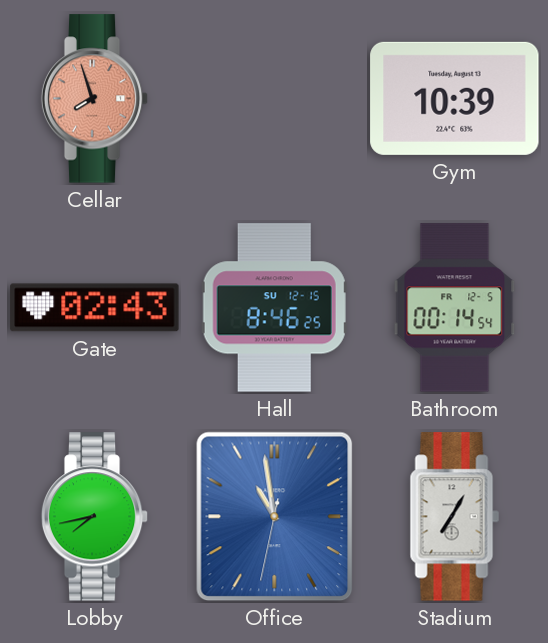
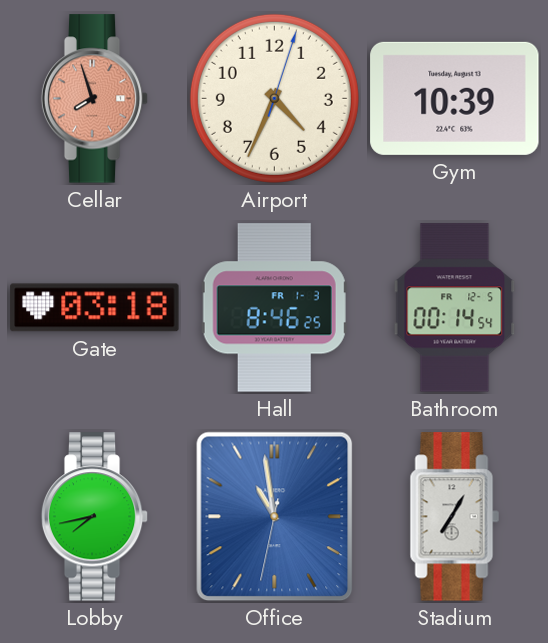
Airport: none -> 4:34
Gate: 02:43 -> 03:18
Hall date: SU 12-15 -> FR 1-3
